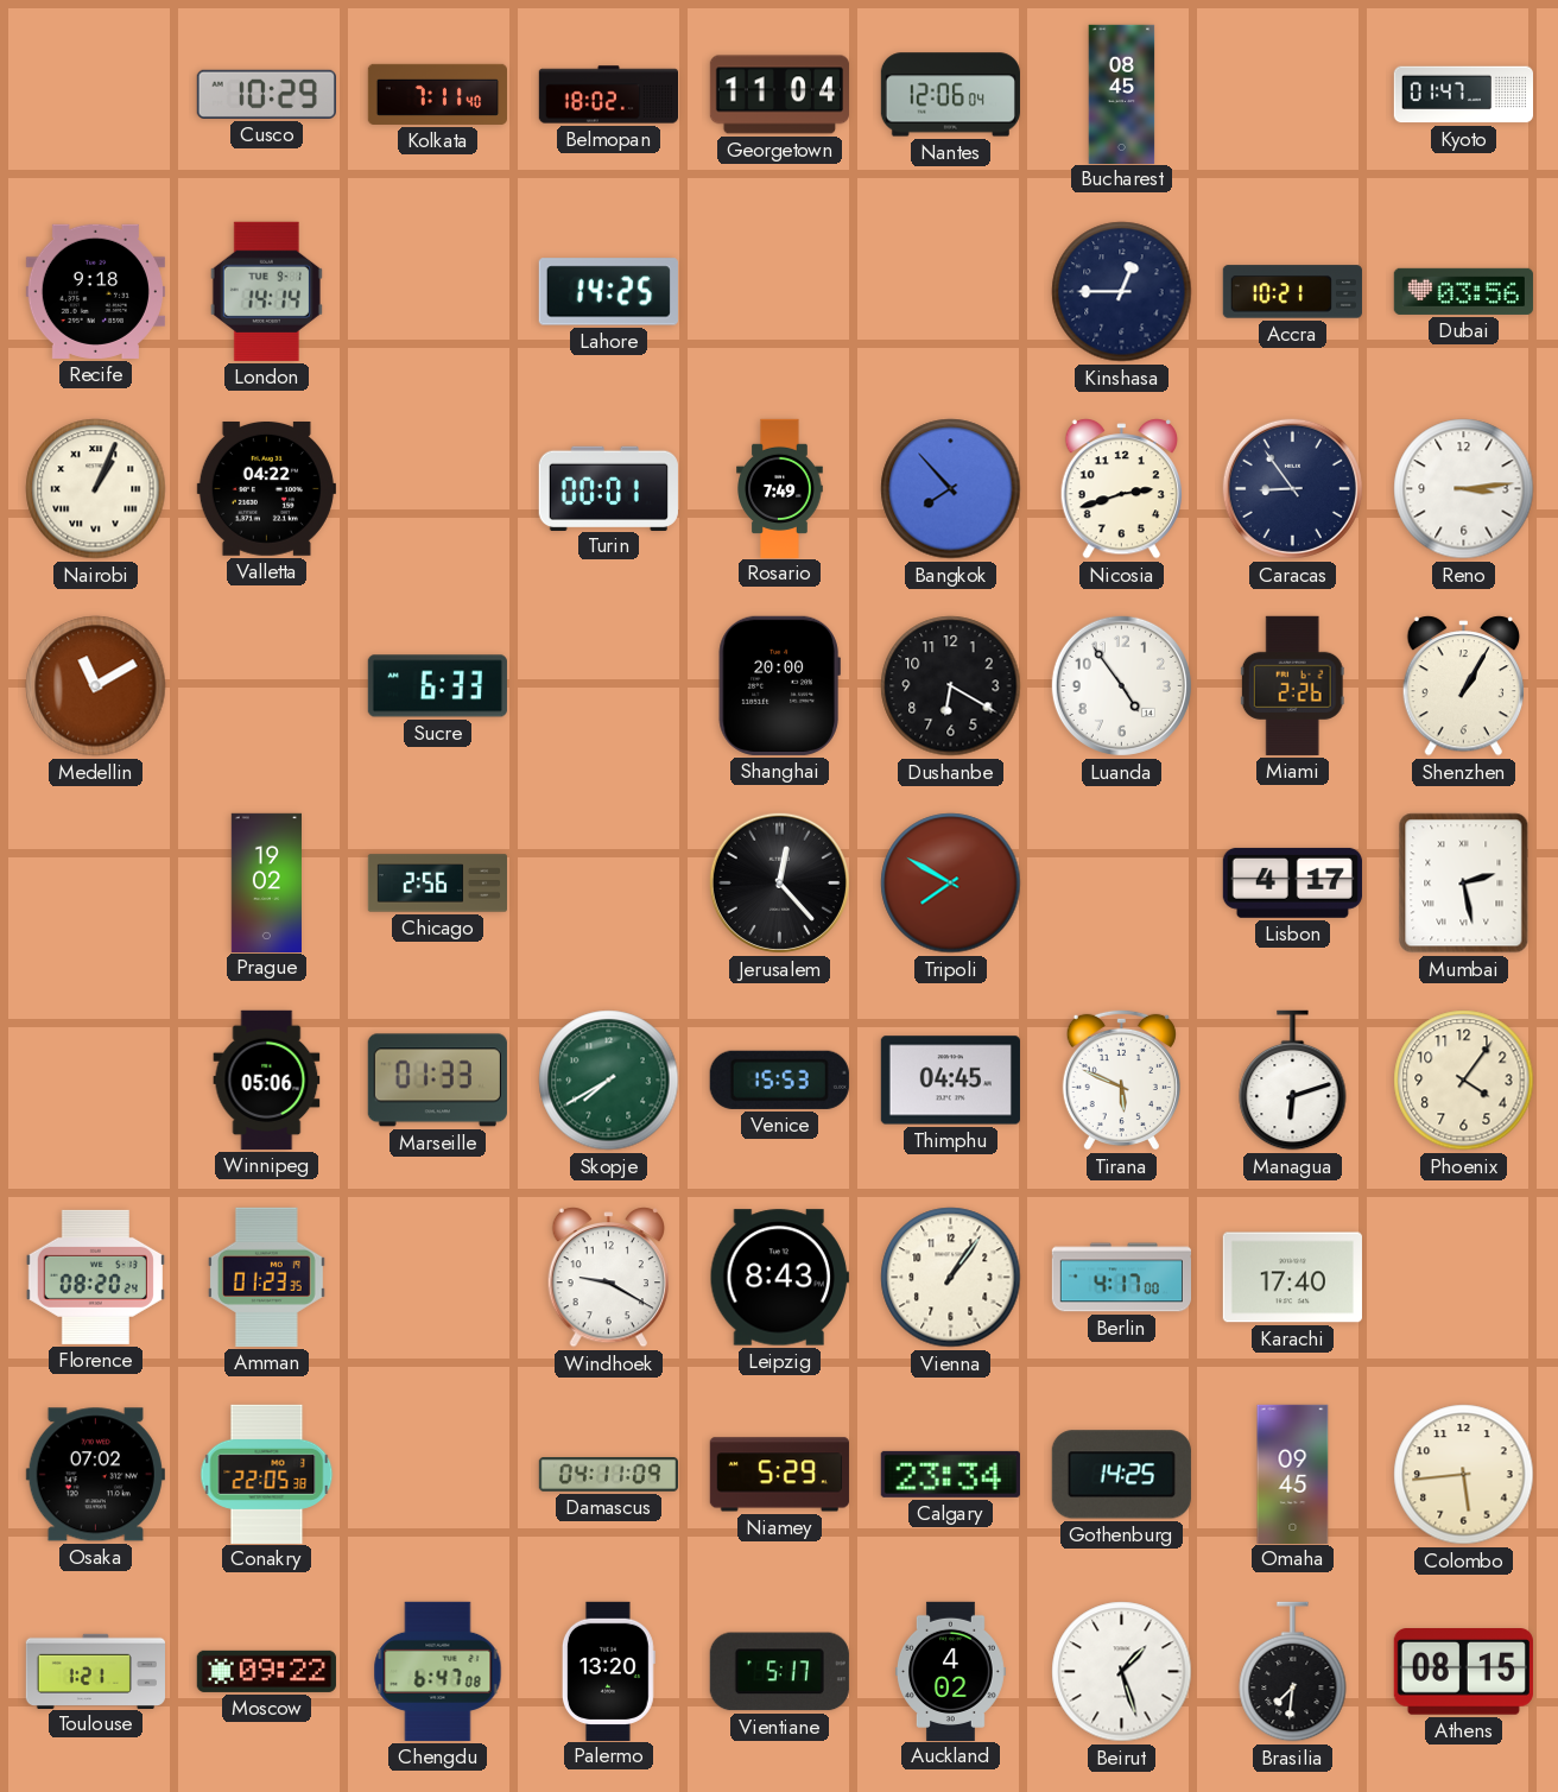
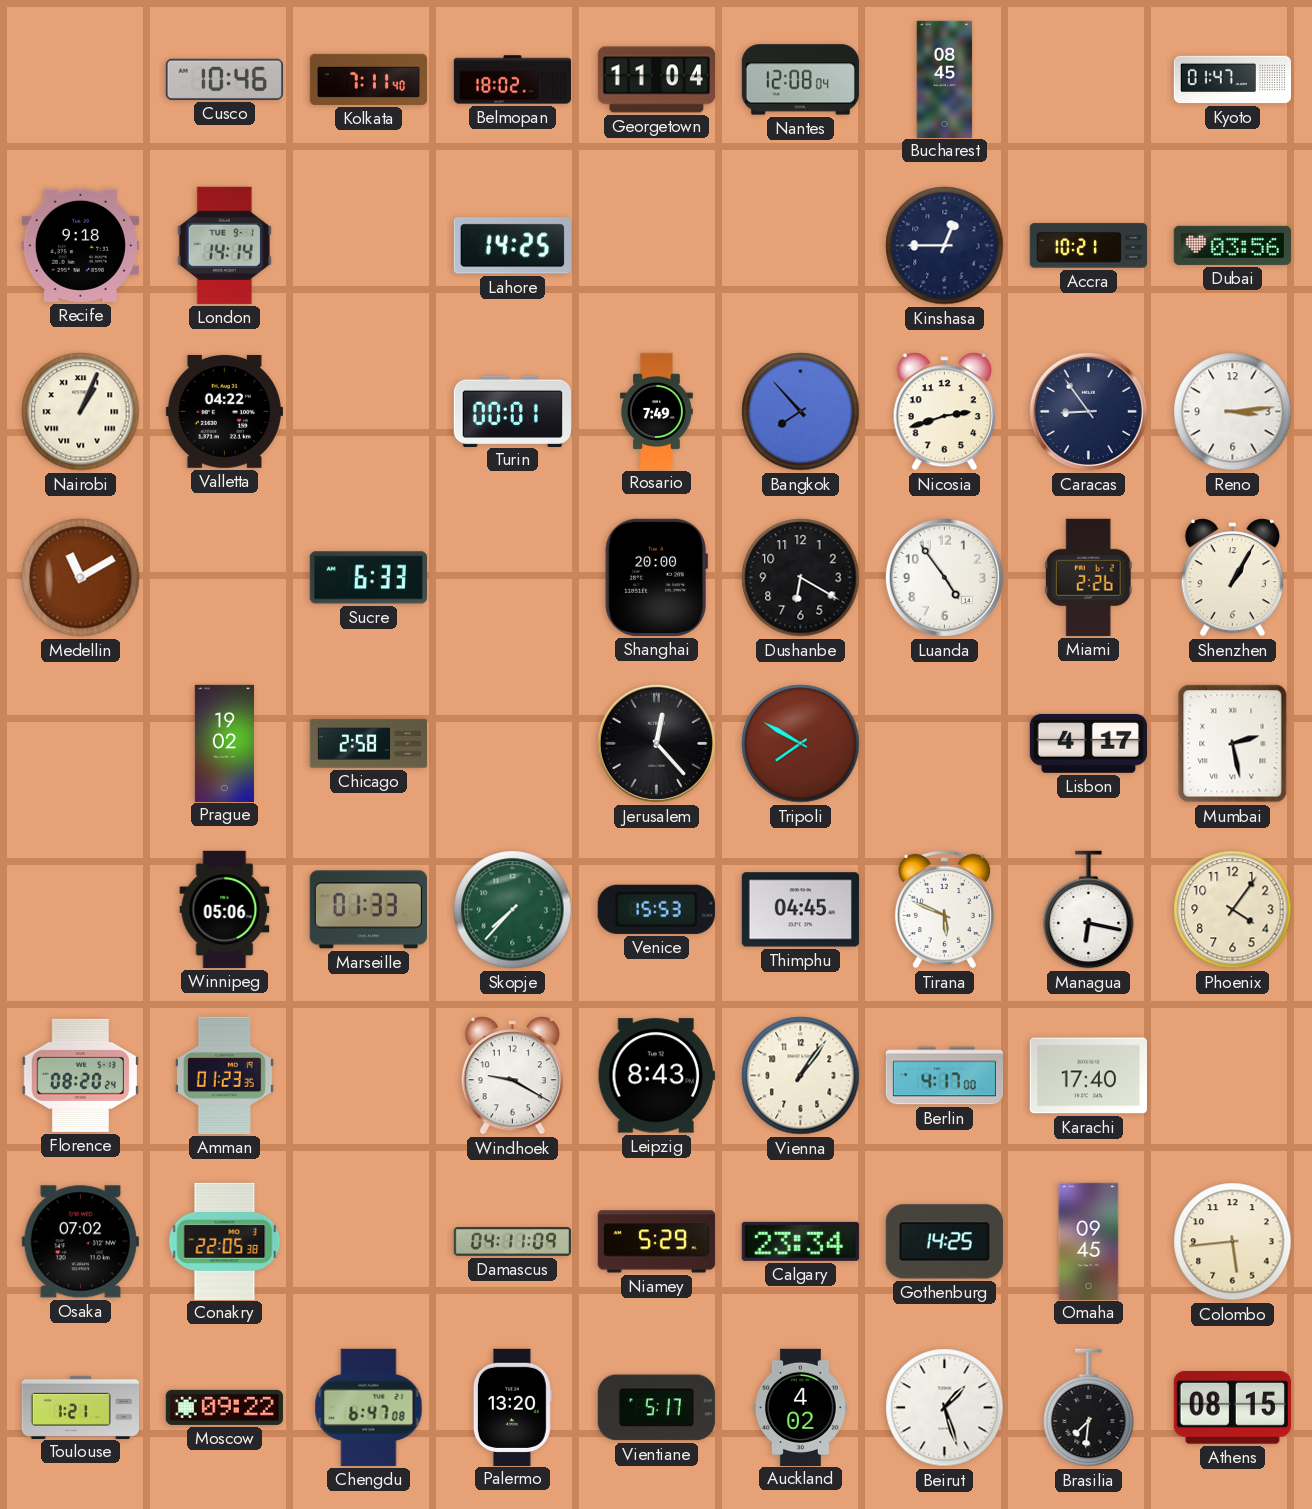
Cusco: 10:29 -> 10:46
Nantes: 12:06 -> 12:08
Chicago: 2:56 -> 2:58
Skopje: 7:40 -> 7:37
Managua: 6:12 -> 6:17
